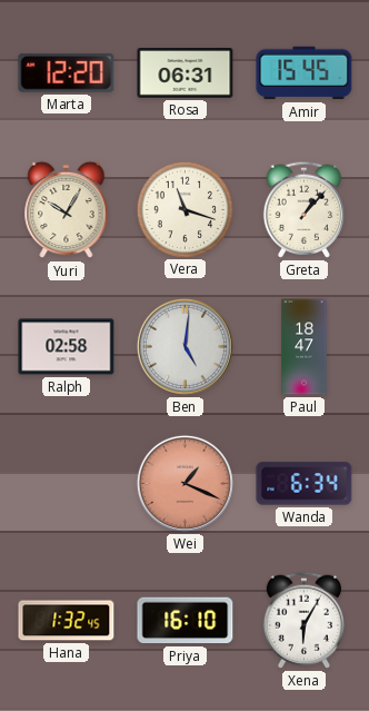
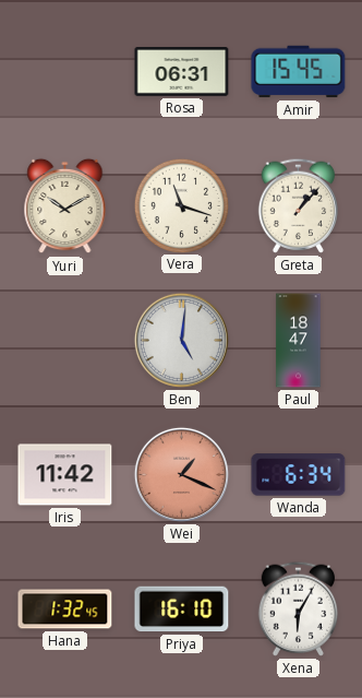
Marta: 12:20 -> none
Yuri: 10:05 -> 10:10
Ralph: 02:58 -> none
Iris: none -> 11:42
